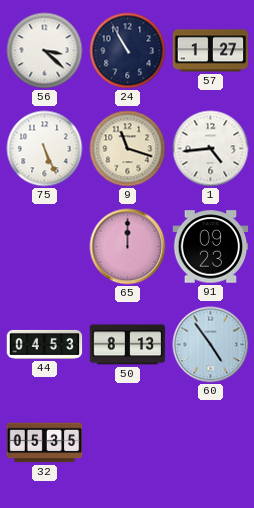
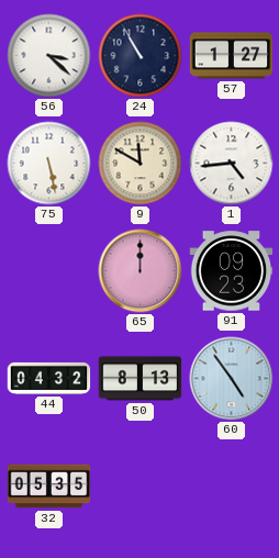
75: 5:26 -> 5:28
9: 11:18 -> 11:50
44: 04:53 -> 04:32
